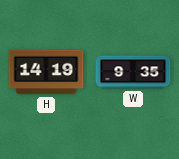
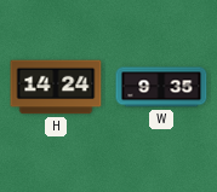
H: 14:19 -> 14:24
